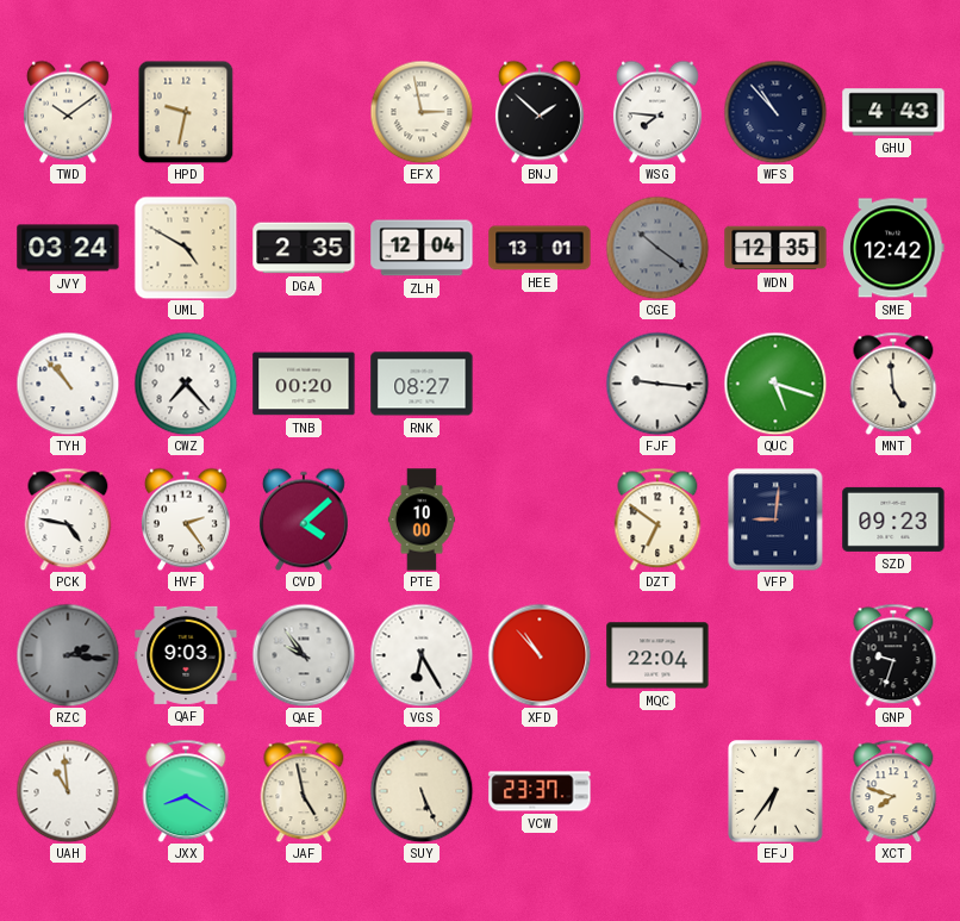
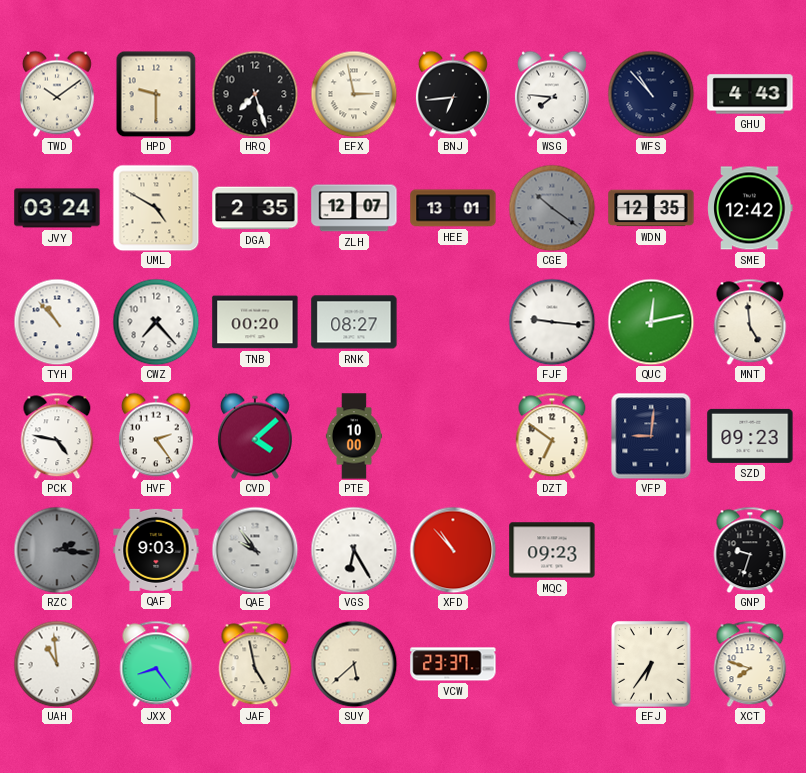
HPD: 9:32 -> 9:30
HRQ: none -> 7:27
BNJ: 1:52 -> 6:44
ZLH: 12:04 -> 12:07
QUC: 5:18 -> 12:13
MQC: 22:04 -> 09:23
JXX: 8:20 -> 8:24
SUY: 5:26 -> 5:38
